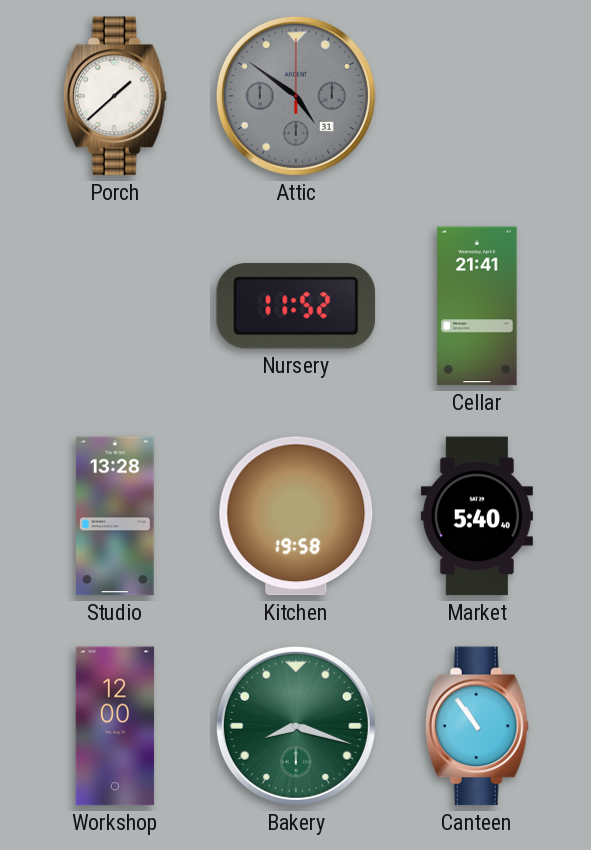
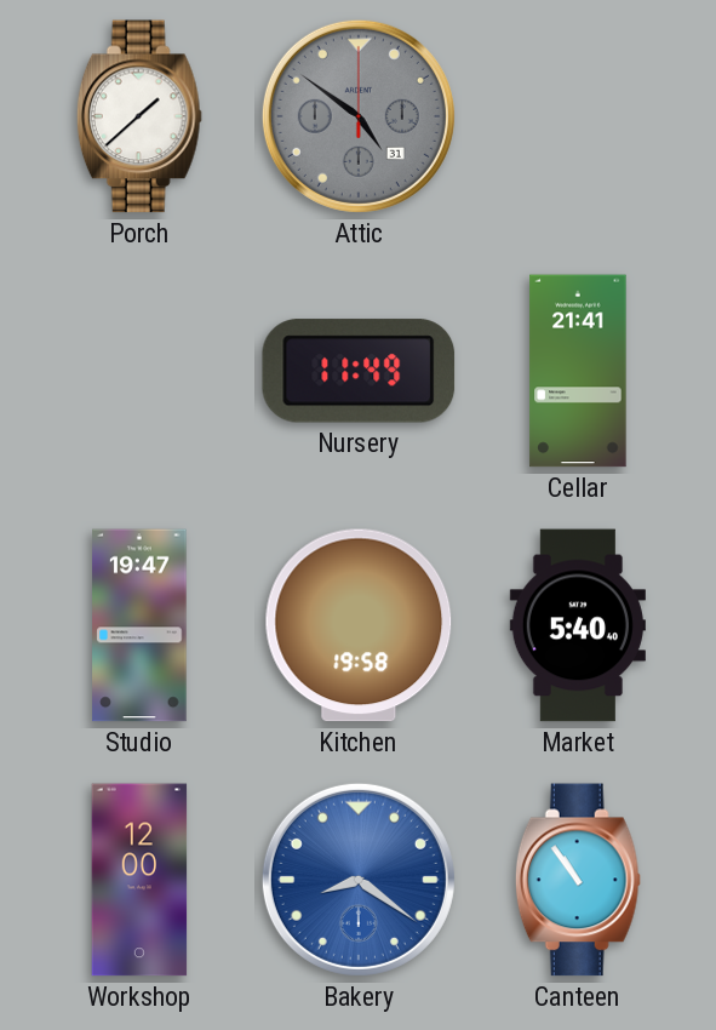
Nursery: 11:52 -> 11:49
Studio: 13:28 -> 19:47
Bakery: 8:18 -> 8:21
Bakery dial: green -> blue
